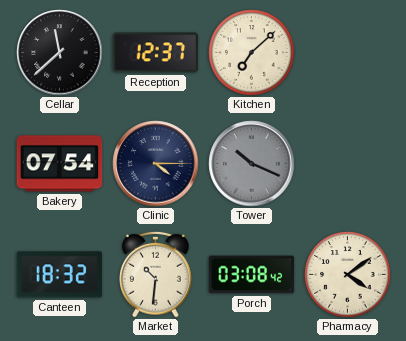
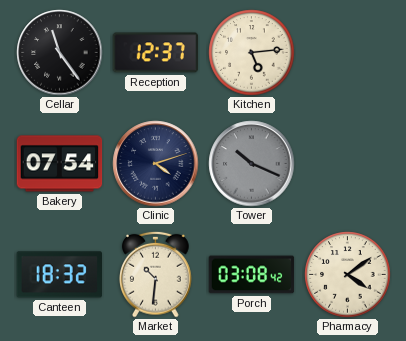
Cellar: 11:38 -> 11:24
Kitchen: 7:08 -> 5:14
Clinic: 4:15 -> 4:12
